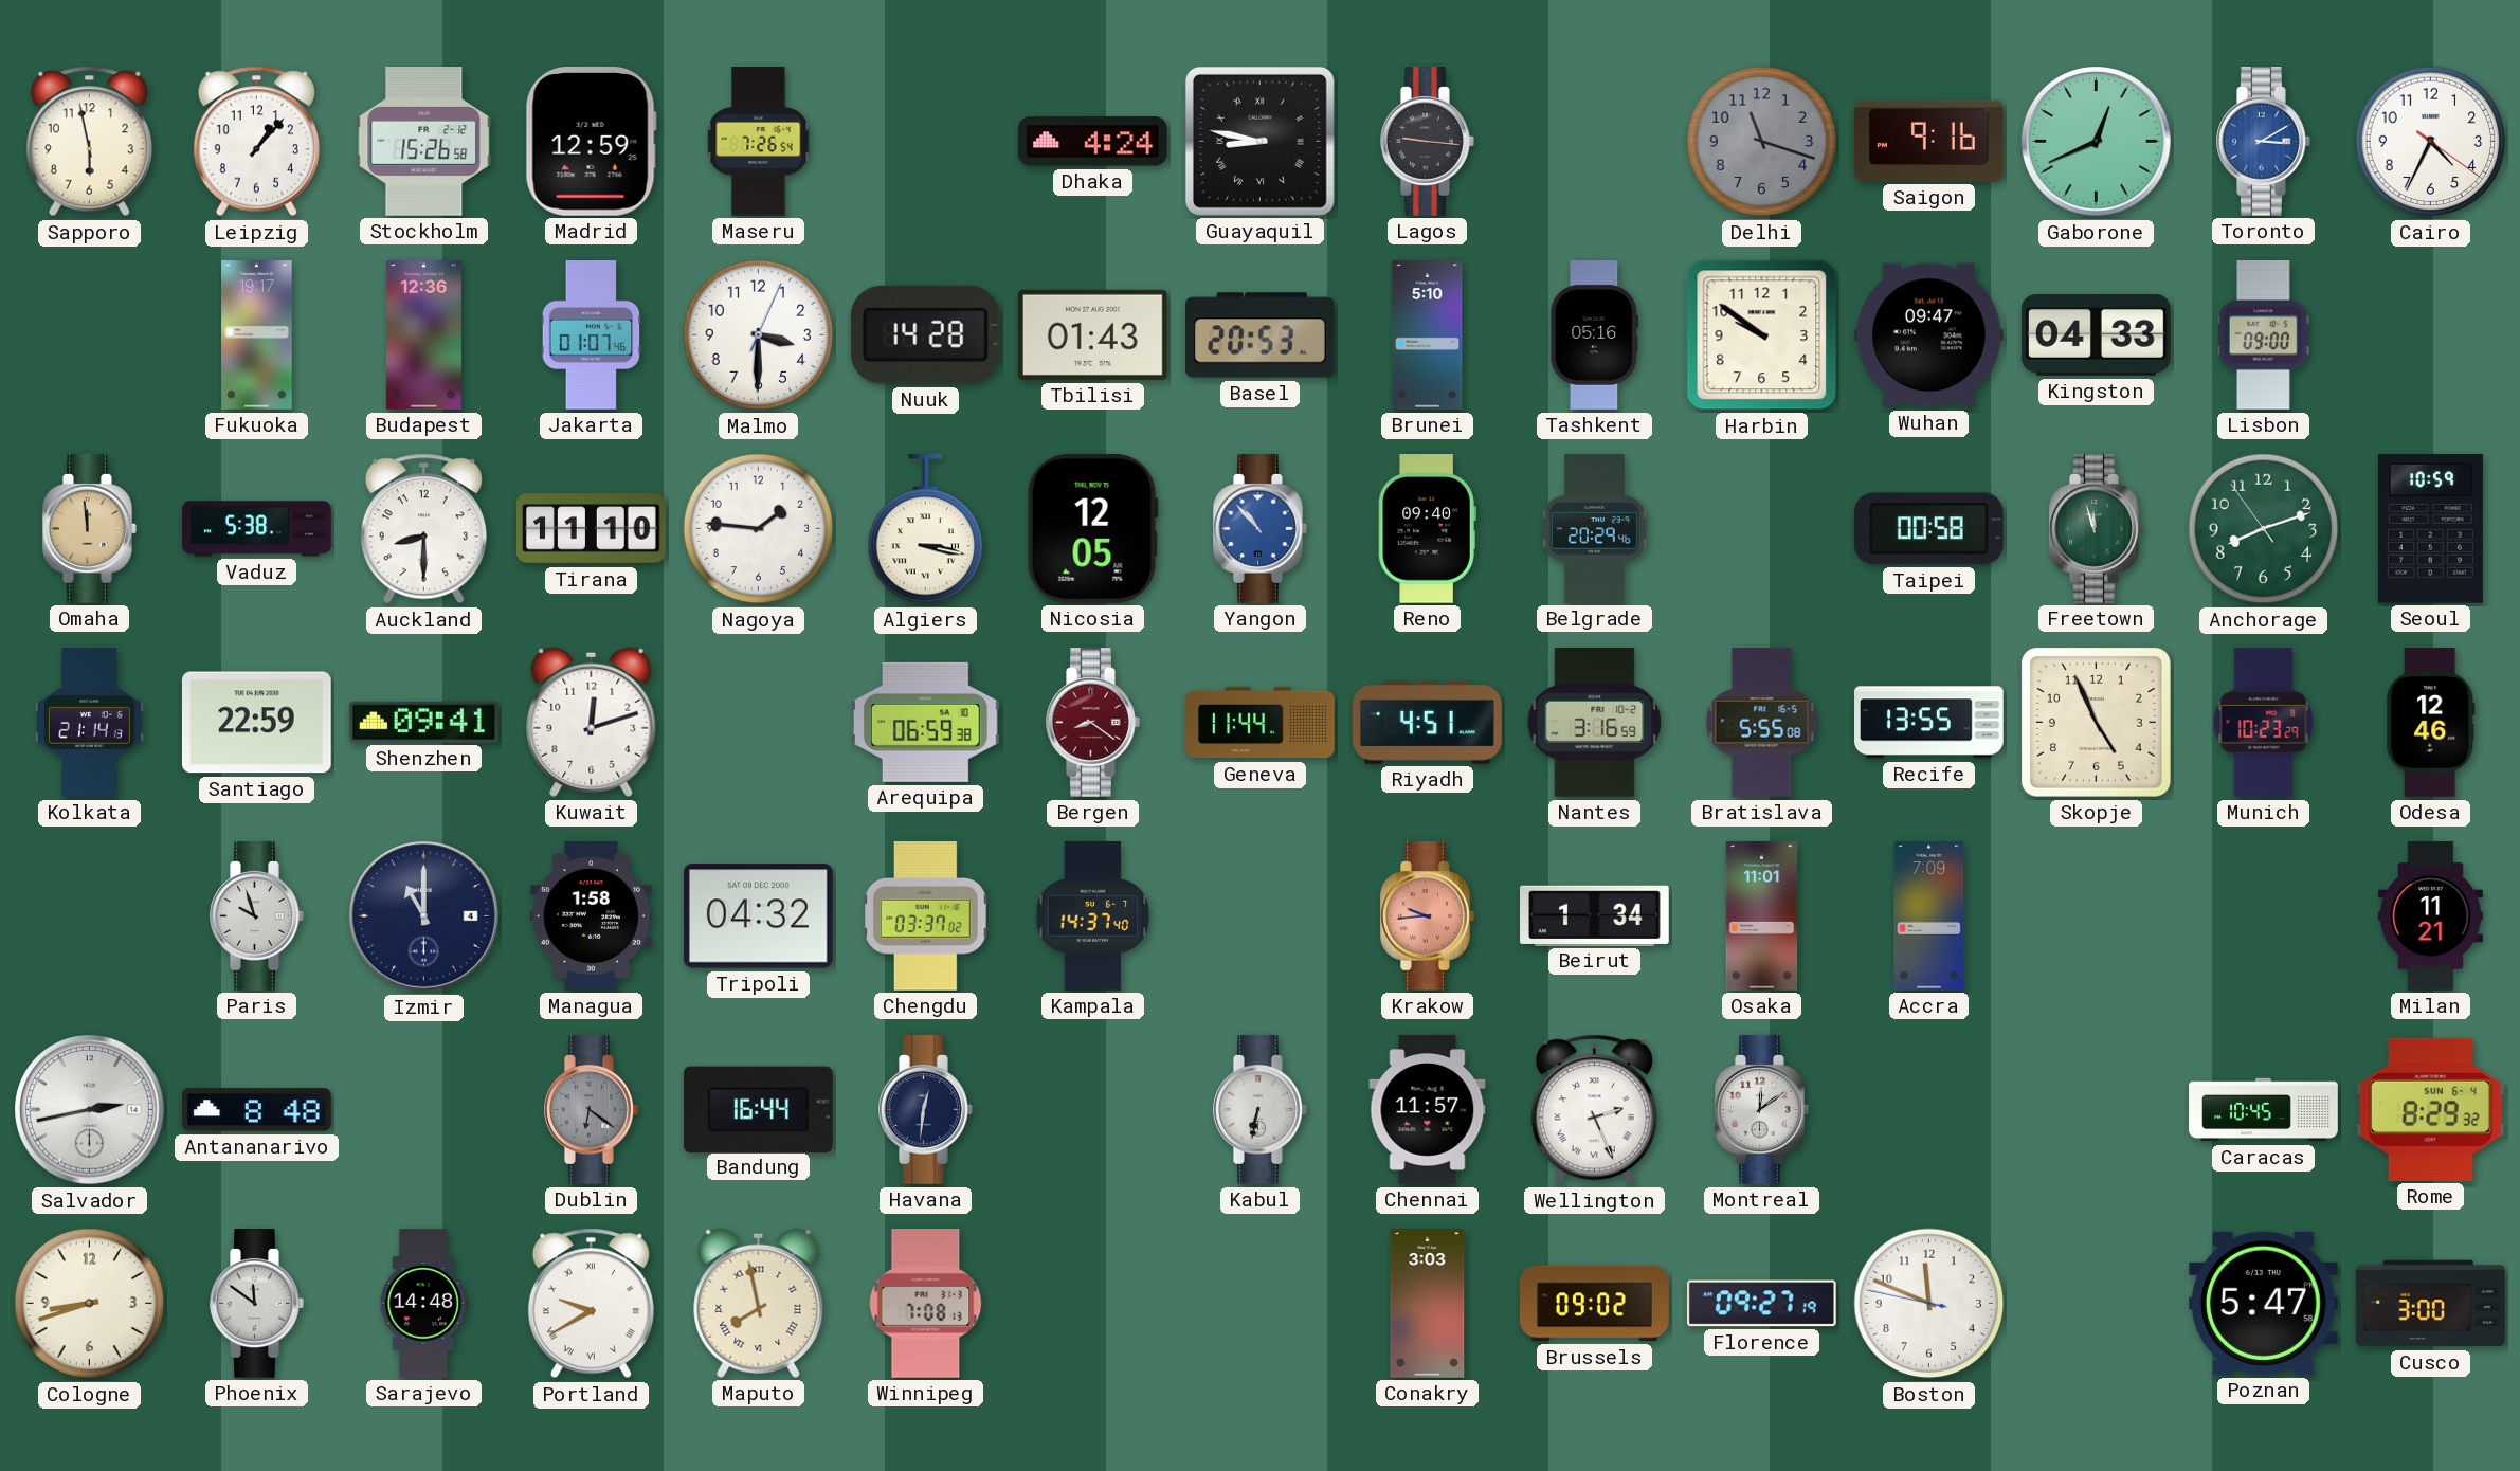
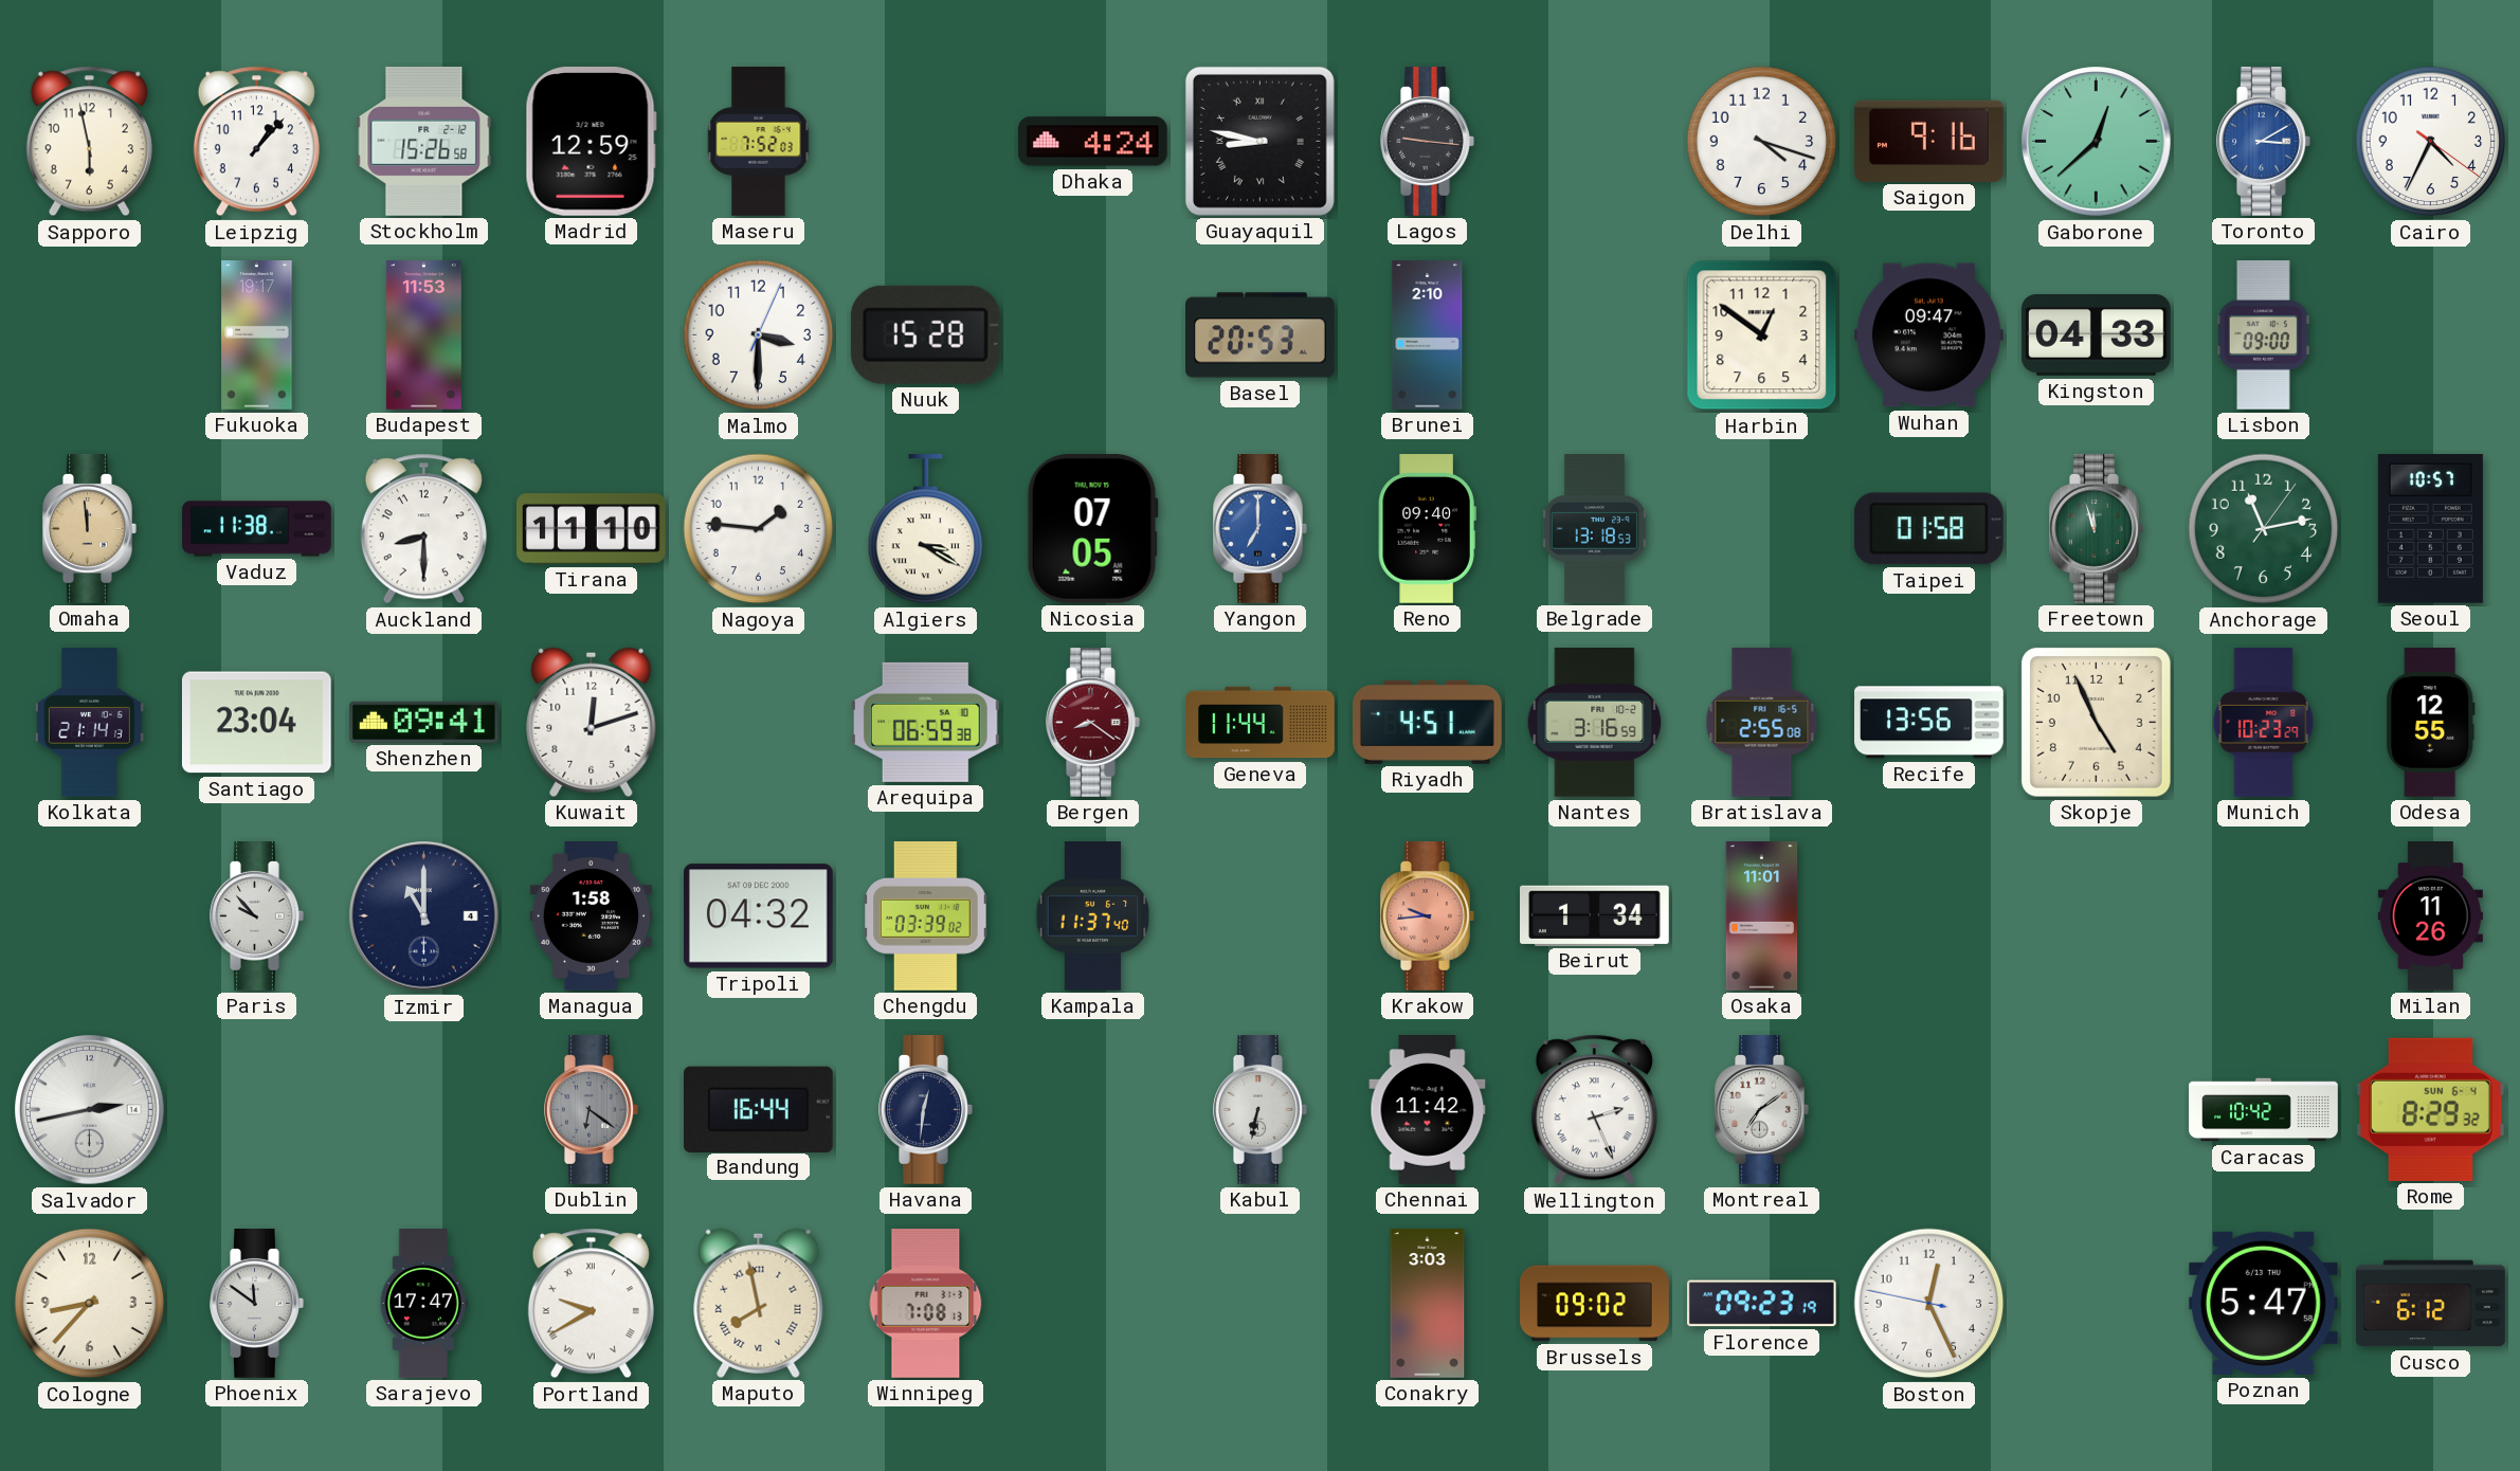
Maseru: 7:26 -> 7:52
Delhi: 11:18 -> 4:18
Delhi dial: grey -> white
Gaborone: 12:41 -> 12:38
Budapest: 12:36 -> 11:53
Jakarta: 01:07 -> none
Nuuk: 14:28 -> 15:28
Tbilisi: 01:43 -> none
Brunei: 5:10 -> 2:10
Tashkent: 05:16 -> none
Harbin: 9:51 -> 12:51
Vaduz: 5:38 -> 11:38
Algiers: 3:17 -> 3:20
Nicosia: 12:05 -> 07:05
Yangon: 10:53 -> 7:00
Belgrade: 20:29 -> 13:18
Taipei: 00:58 -> 01:58
Anchorage: 8:11 -> 11:13
Seoul: 10:59 -> 10:57
Santiago: 22:59 -> 23:04
Bratislava: 5:55 -> 2:55
Recife: 13:55 -> 13:56
Odesa: 12:46 -> 12:55
Paris: 9:57 -> 9:53
Chengdu: 03:37 -> 03:39
Kampala: 14:37 -> 11:37
Accra: 7:09 -> none
Milan: 11:21 -> 11:26
Antananarivo: 8:48 -> none
Chennai: 11:57 -> 11:42
Montreal: 12:09 -> 7:09
Caracas: 10:45 -> 10:42
Cologne: 8:42 -> 8:37
Sarajevo: 14:48 -> 17:47
Florence: 09:27 -> 09:23
Boston: 11:48 -> 12:25
Cusco: 3:00 -> 6:12
